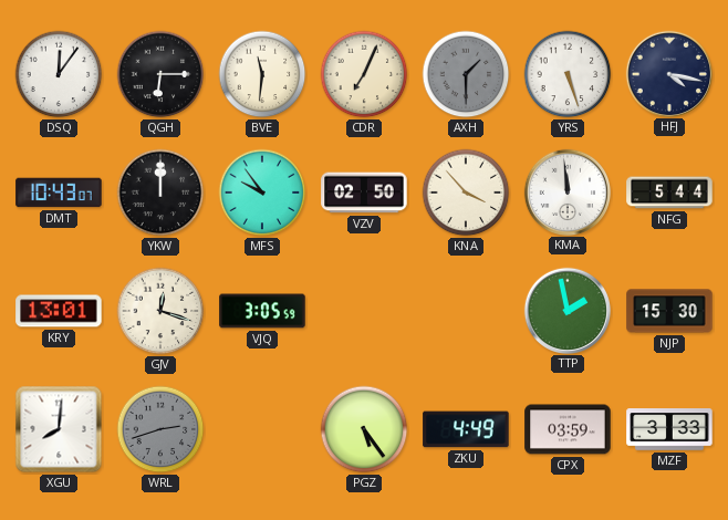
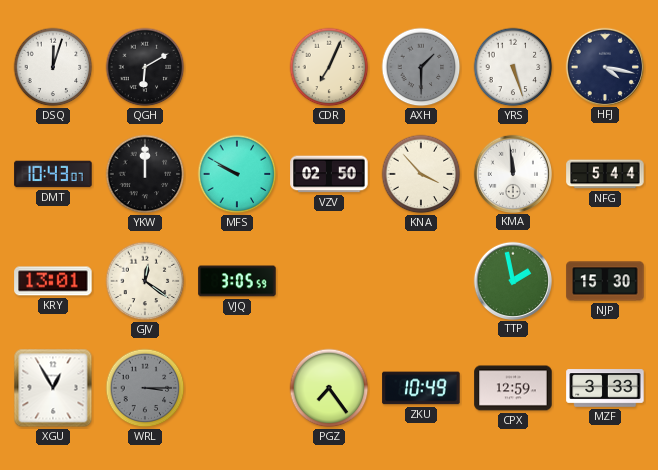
DSQ: 12:06 -> 12:03
QGH: 6:15 -> 6:10
BVE: 11:31 -> none
MFS: 9:54 -> 9:50
GJV: 12:18 -> 12:21
XGU: 8:01 -> 12:55
WRL: 2:42 -> 3:15
PGZ: 5:24 -> 7:24
ZKU: 4:49 -> 10:49
CPX: 03:59 -> 12:59
